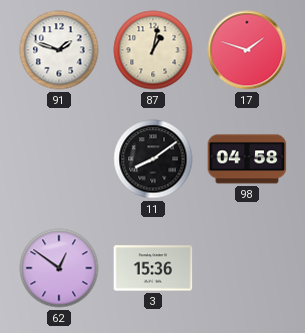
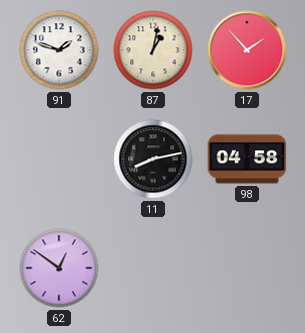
17: 1:48 -> 1:53
11: 8:09 -> 8:13
3: 15:36 -> none
